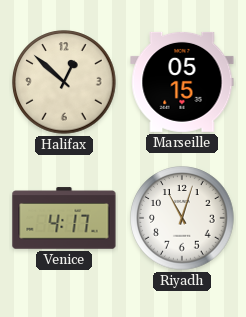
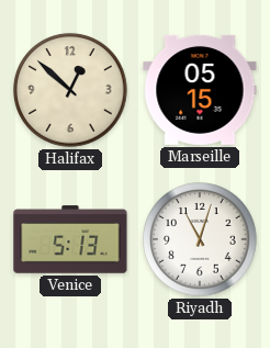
Venice: 4:17 -> 5:13
